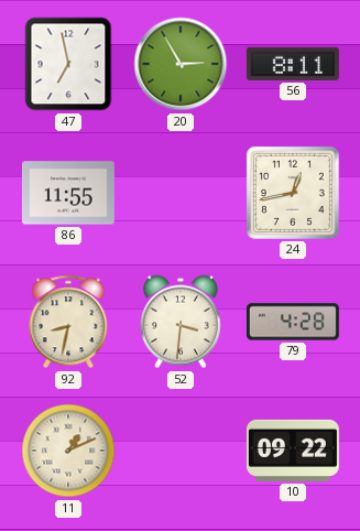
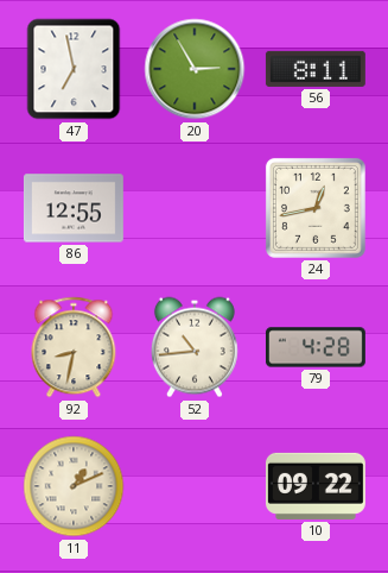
86: 11:55 -> 12:55
52: 3:31 -> 10:44
